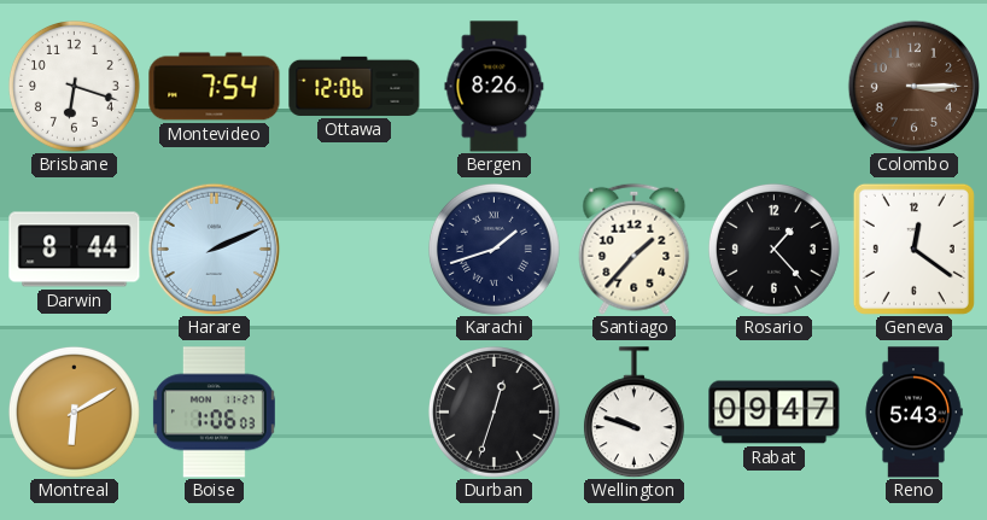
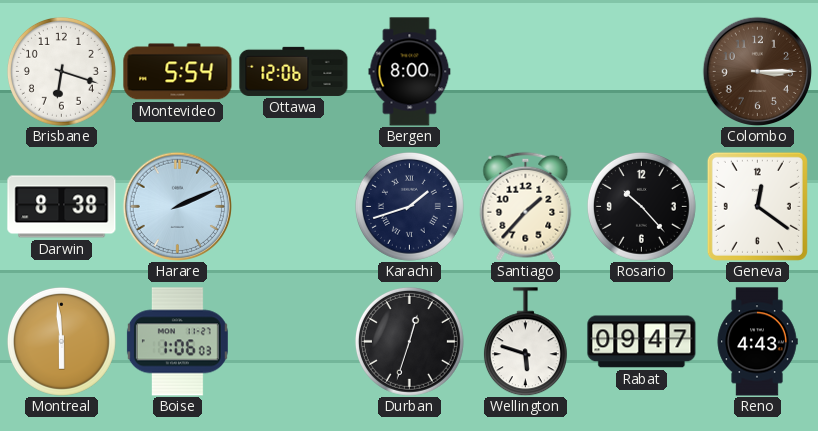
Montevideo: 7:54 -> 5:54
Bergen: 8:26 -> 8:00
Darwin: 8:44 -> 8:38
Rosario: 1:23 -> 10:23
Montreal: 6:10 -> 5:59
Wellington: 9:48 -> 5:48
Reno: 5:43 -> 4:43
